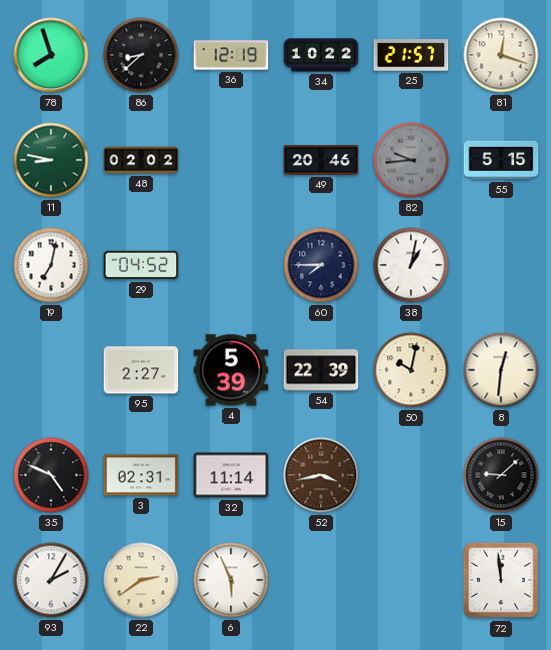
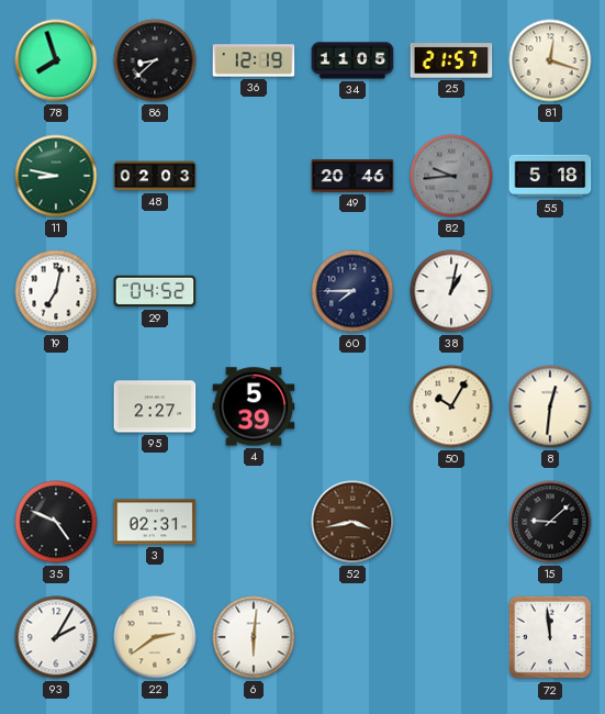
34: 10:22 -> 11:05
48: 02:02 -> 02:03
55: 5:15 -> 5:18
54: 22:39 -> none
50: 10:02 -> 10:05
32: 11:14 -> none
6: 5:56 -> 6:01
